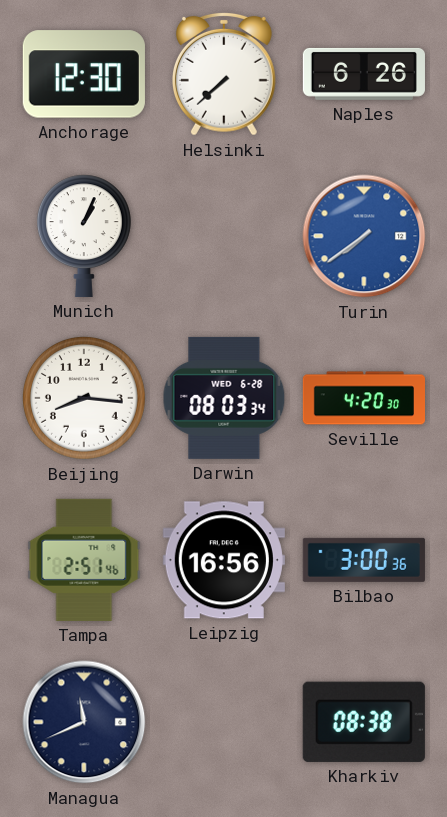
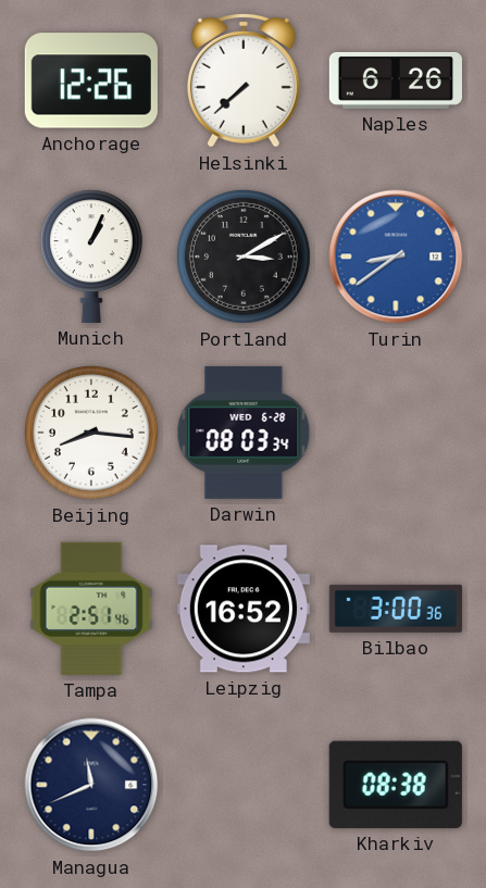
Anchorage: 12:30 -> 12:26
Portland: none -> 3:10
Turin: 7:39 -> 8:39
Seville: 4:20 -> none
Leipzig: 16:56 -> 16:52
